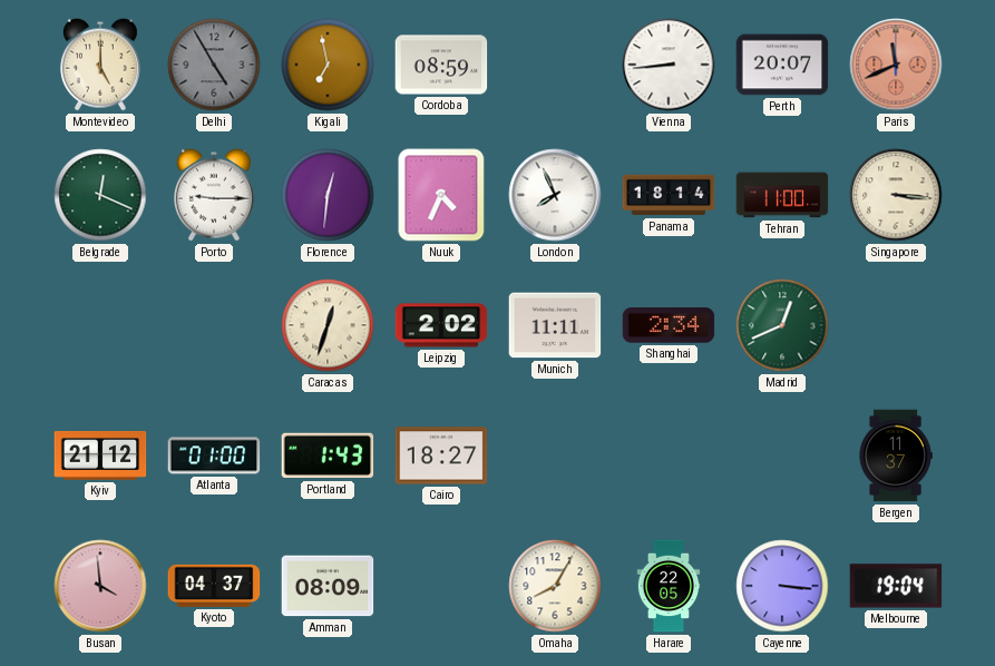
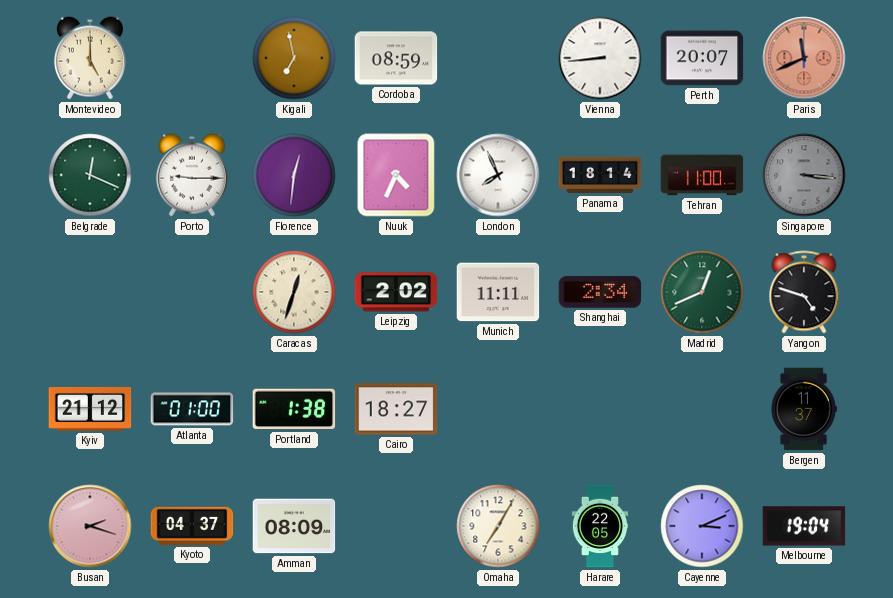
Delhi: 4:55 -> none
Singapore dial: cream -> grey
Yangon: none -> 4:48
Portland: 1:43 -> 1:38
Busan: 3:59 -> 2:18
Omaha: 8:05 -> 7:05
Cayenne: 3:16 -> 3:11
